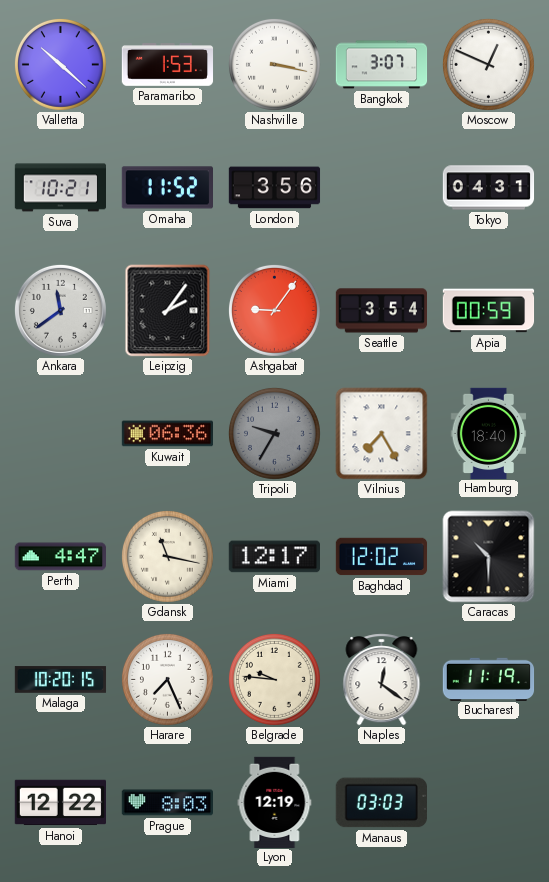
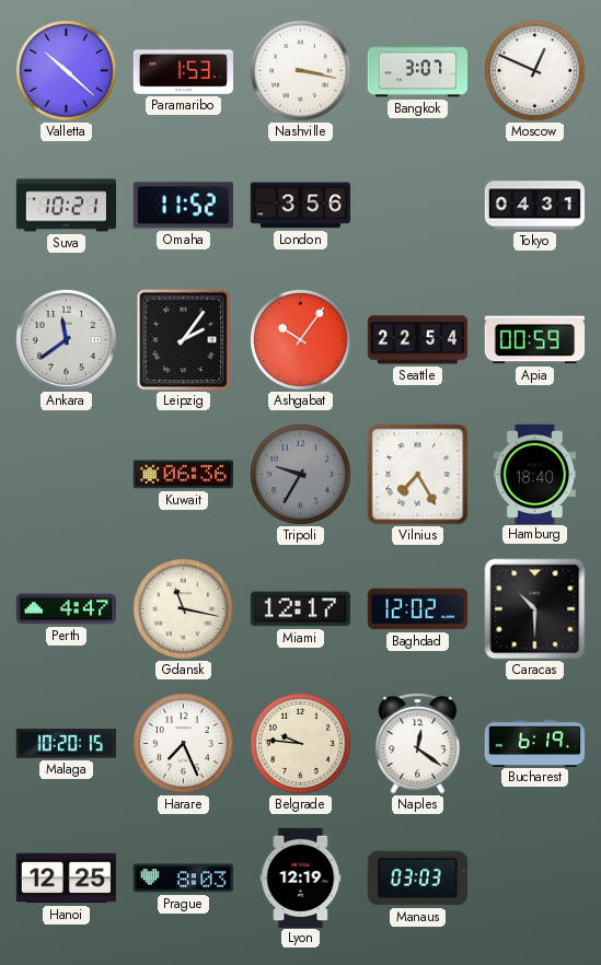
Ashgabat: 9:06 -> 10:06
Seattle: 3:54 -> 22:54
Bucharest: 11:19 -> 6:19
Hanoi: 12:22 -> 12:25
